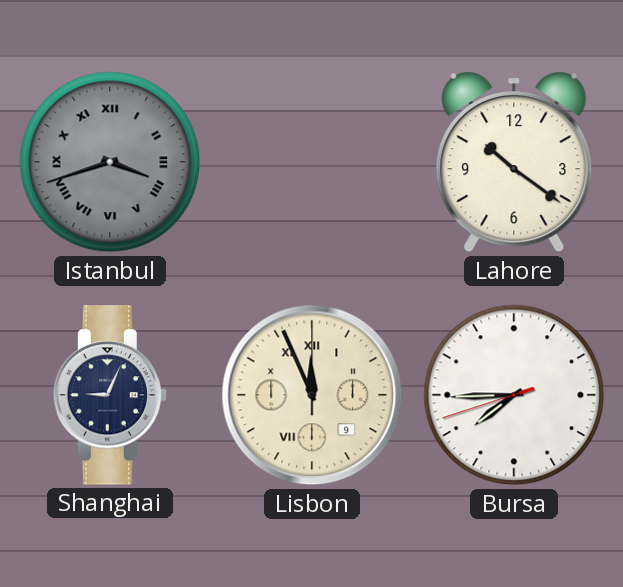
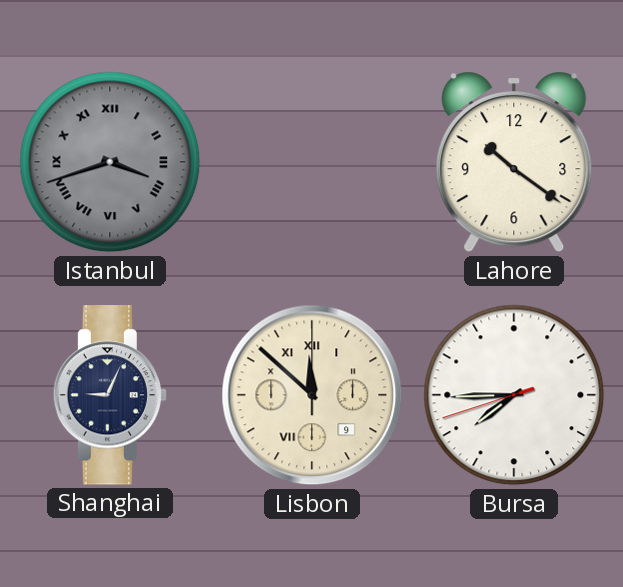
Lisbon: 11:56 -> 11:52
